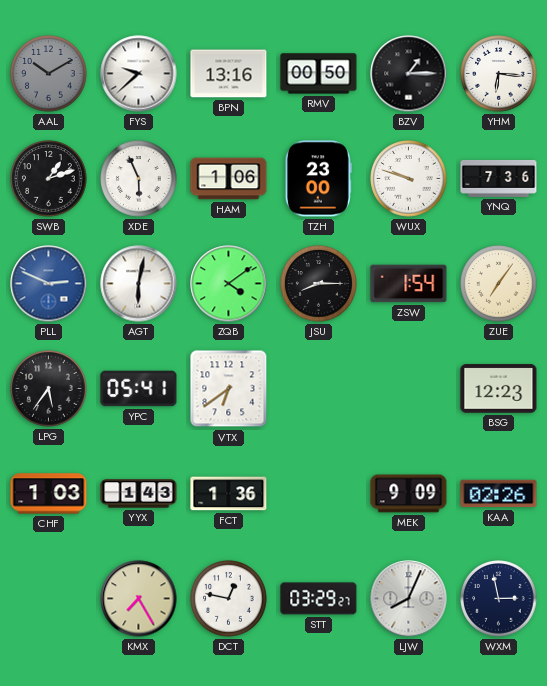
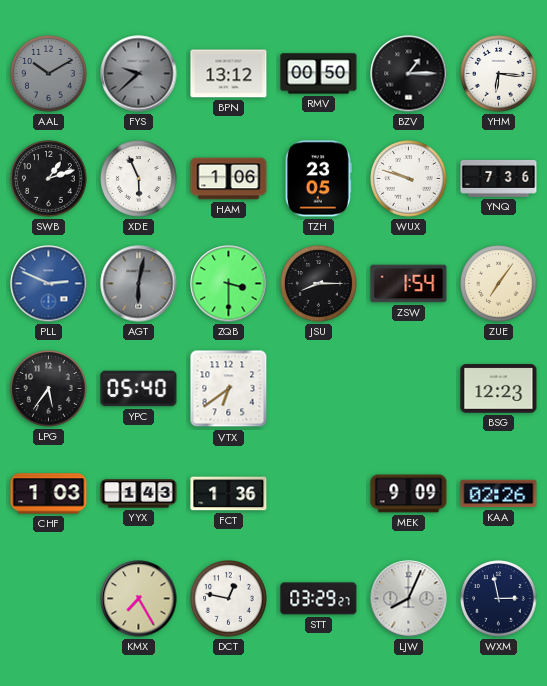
FYS dial: white -> grey
BPN: 13:16 -> 13:12
TZH: 23:00 -> 23:05
AGT dial: white -> grey
ZQB: 4:09 -> 3:30
YPC: 05:41 -> 05:40
